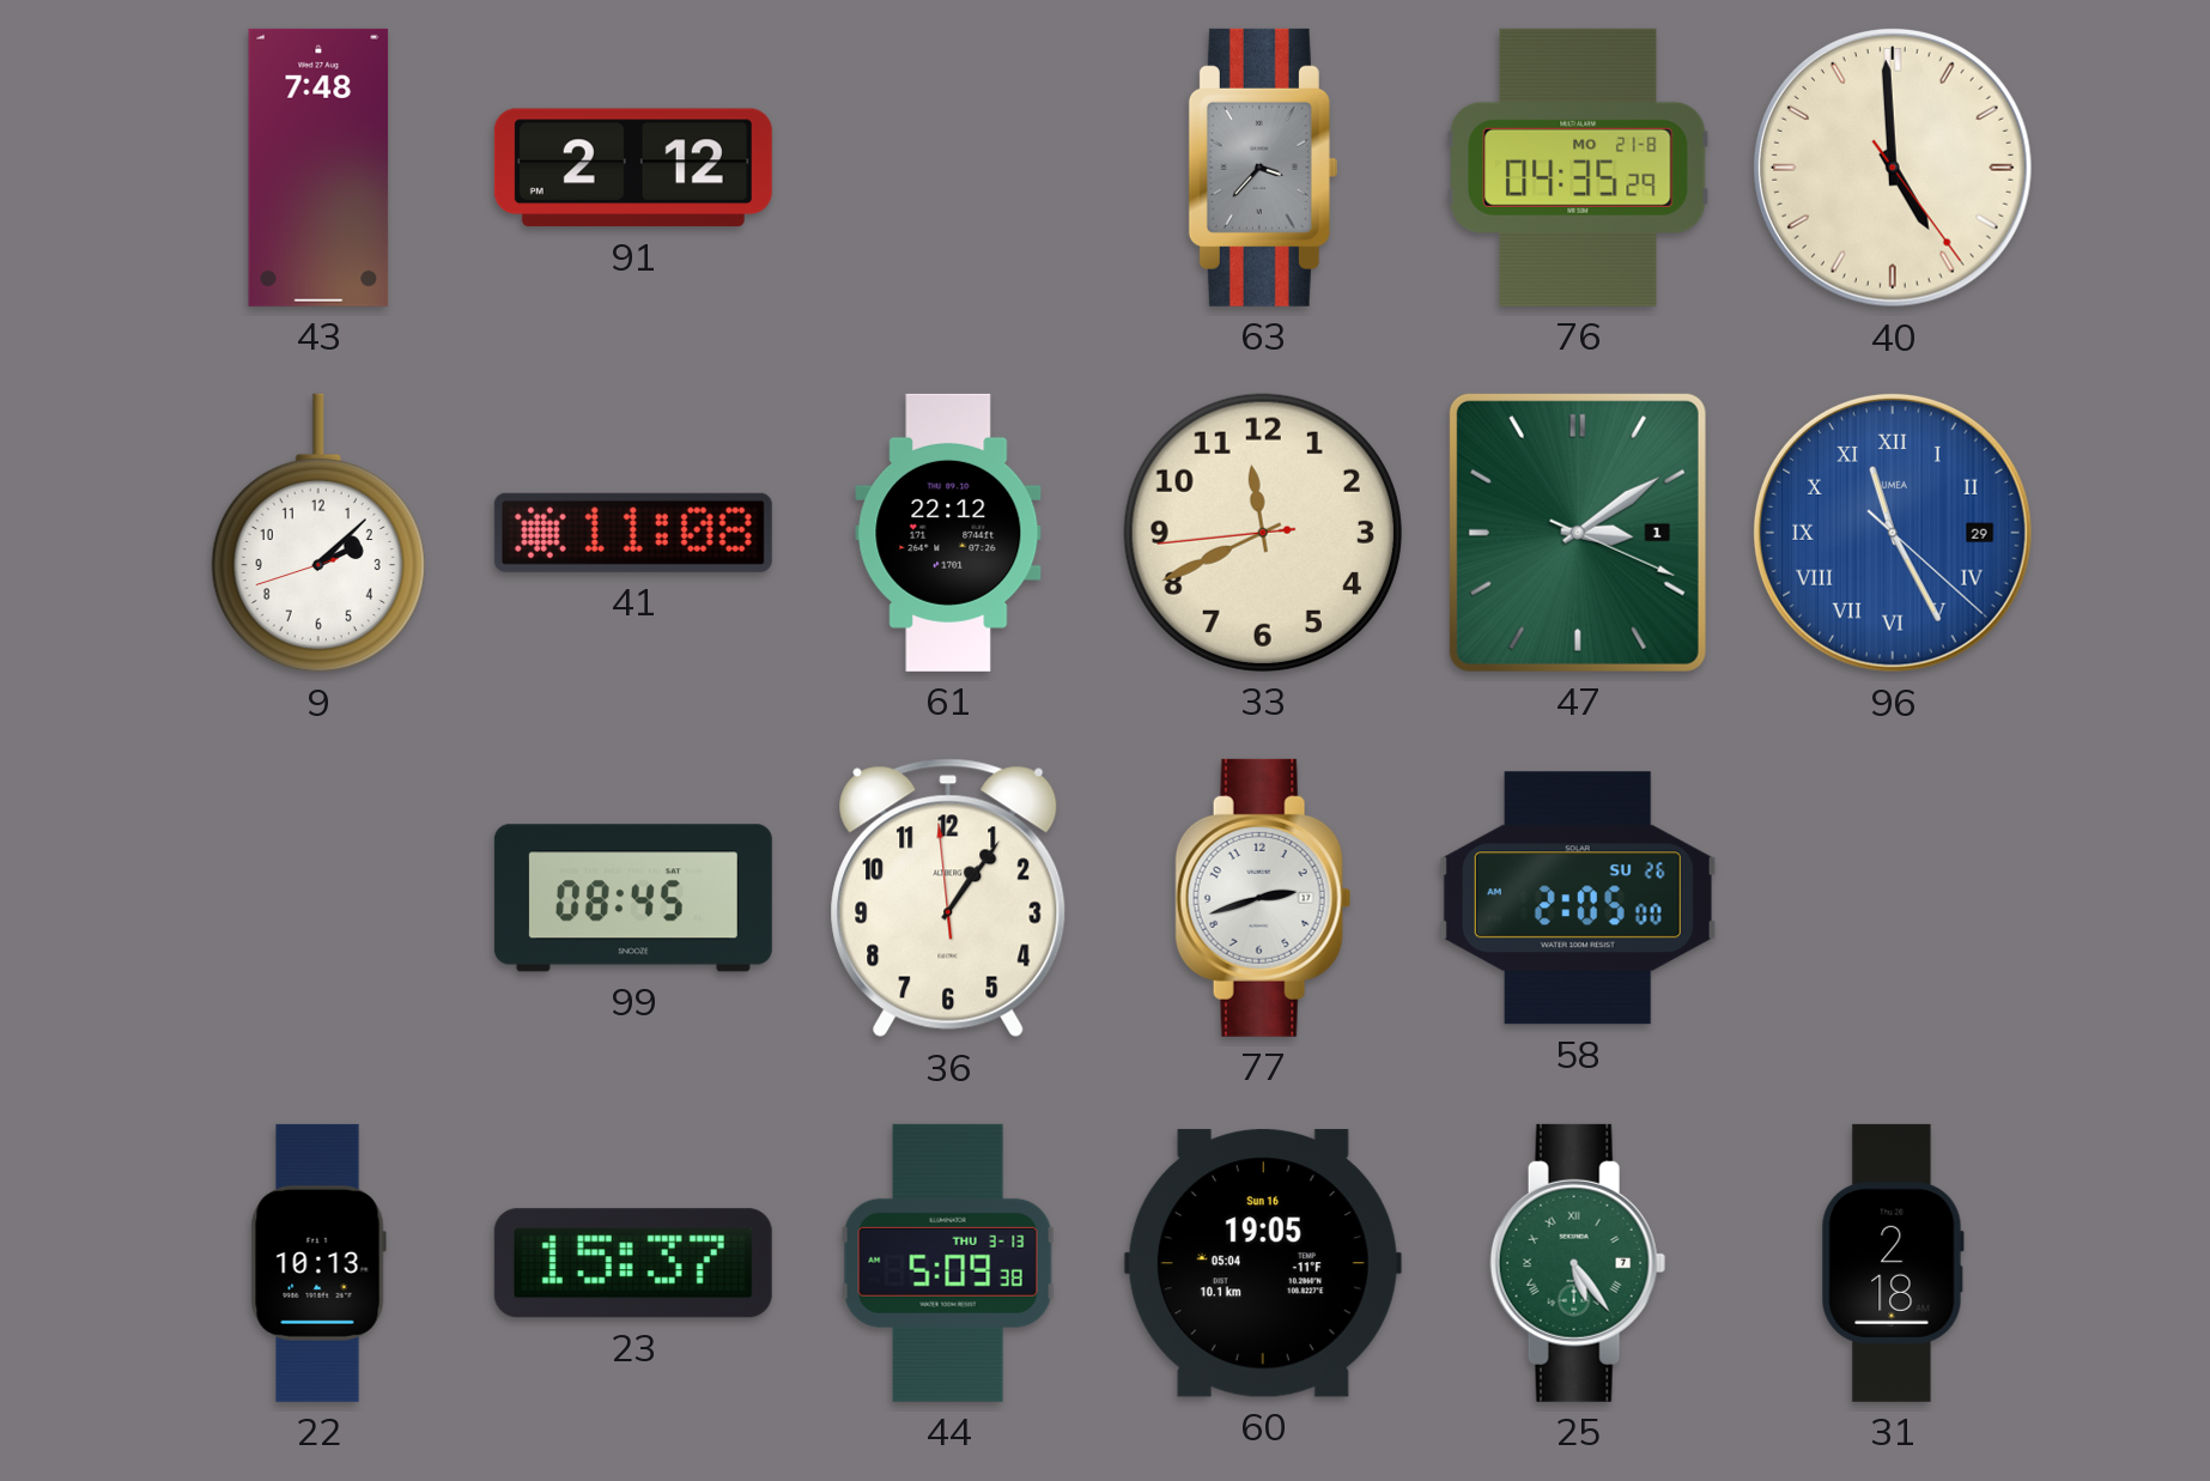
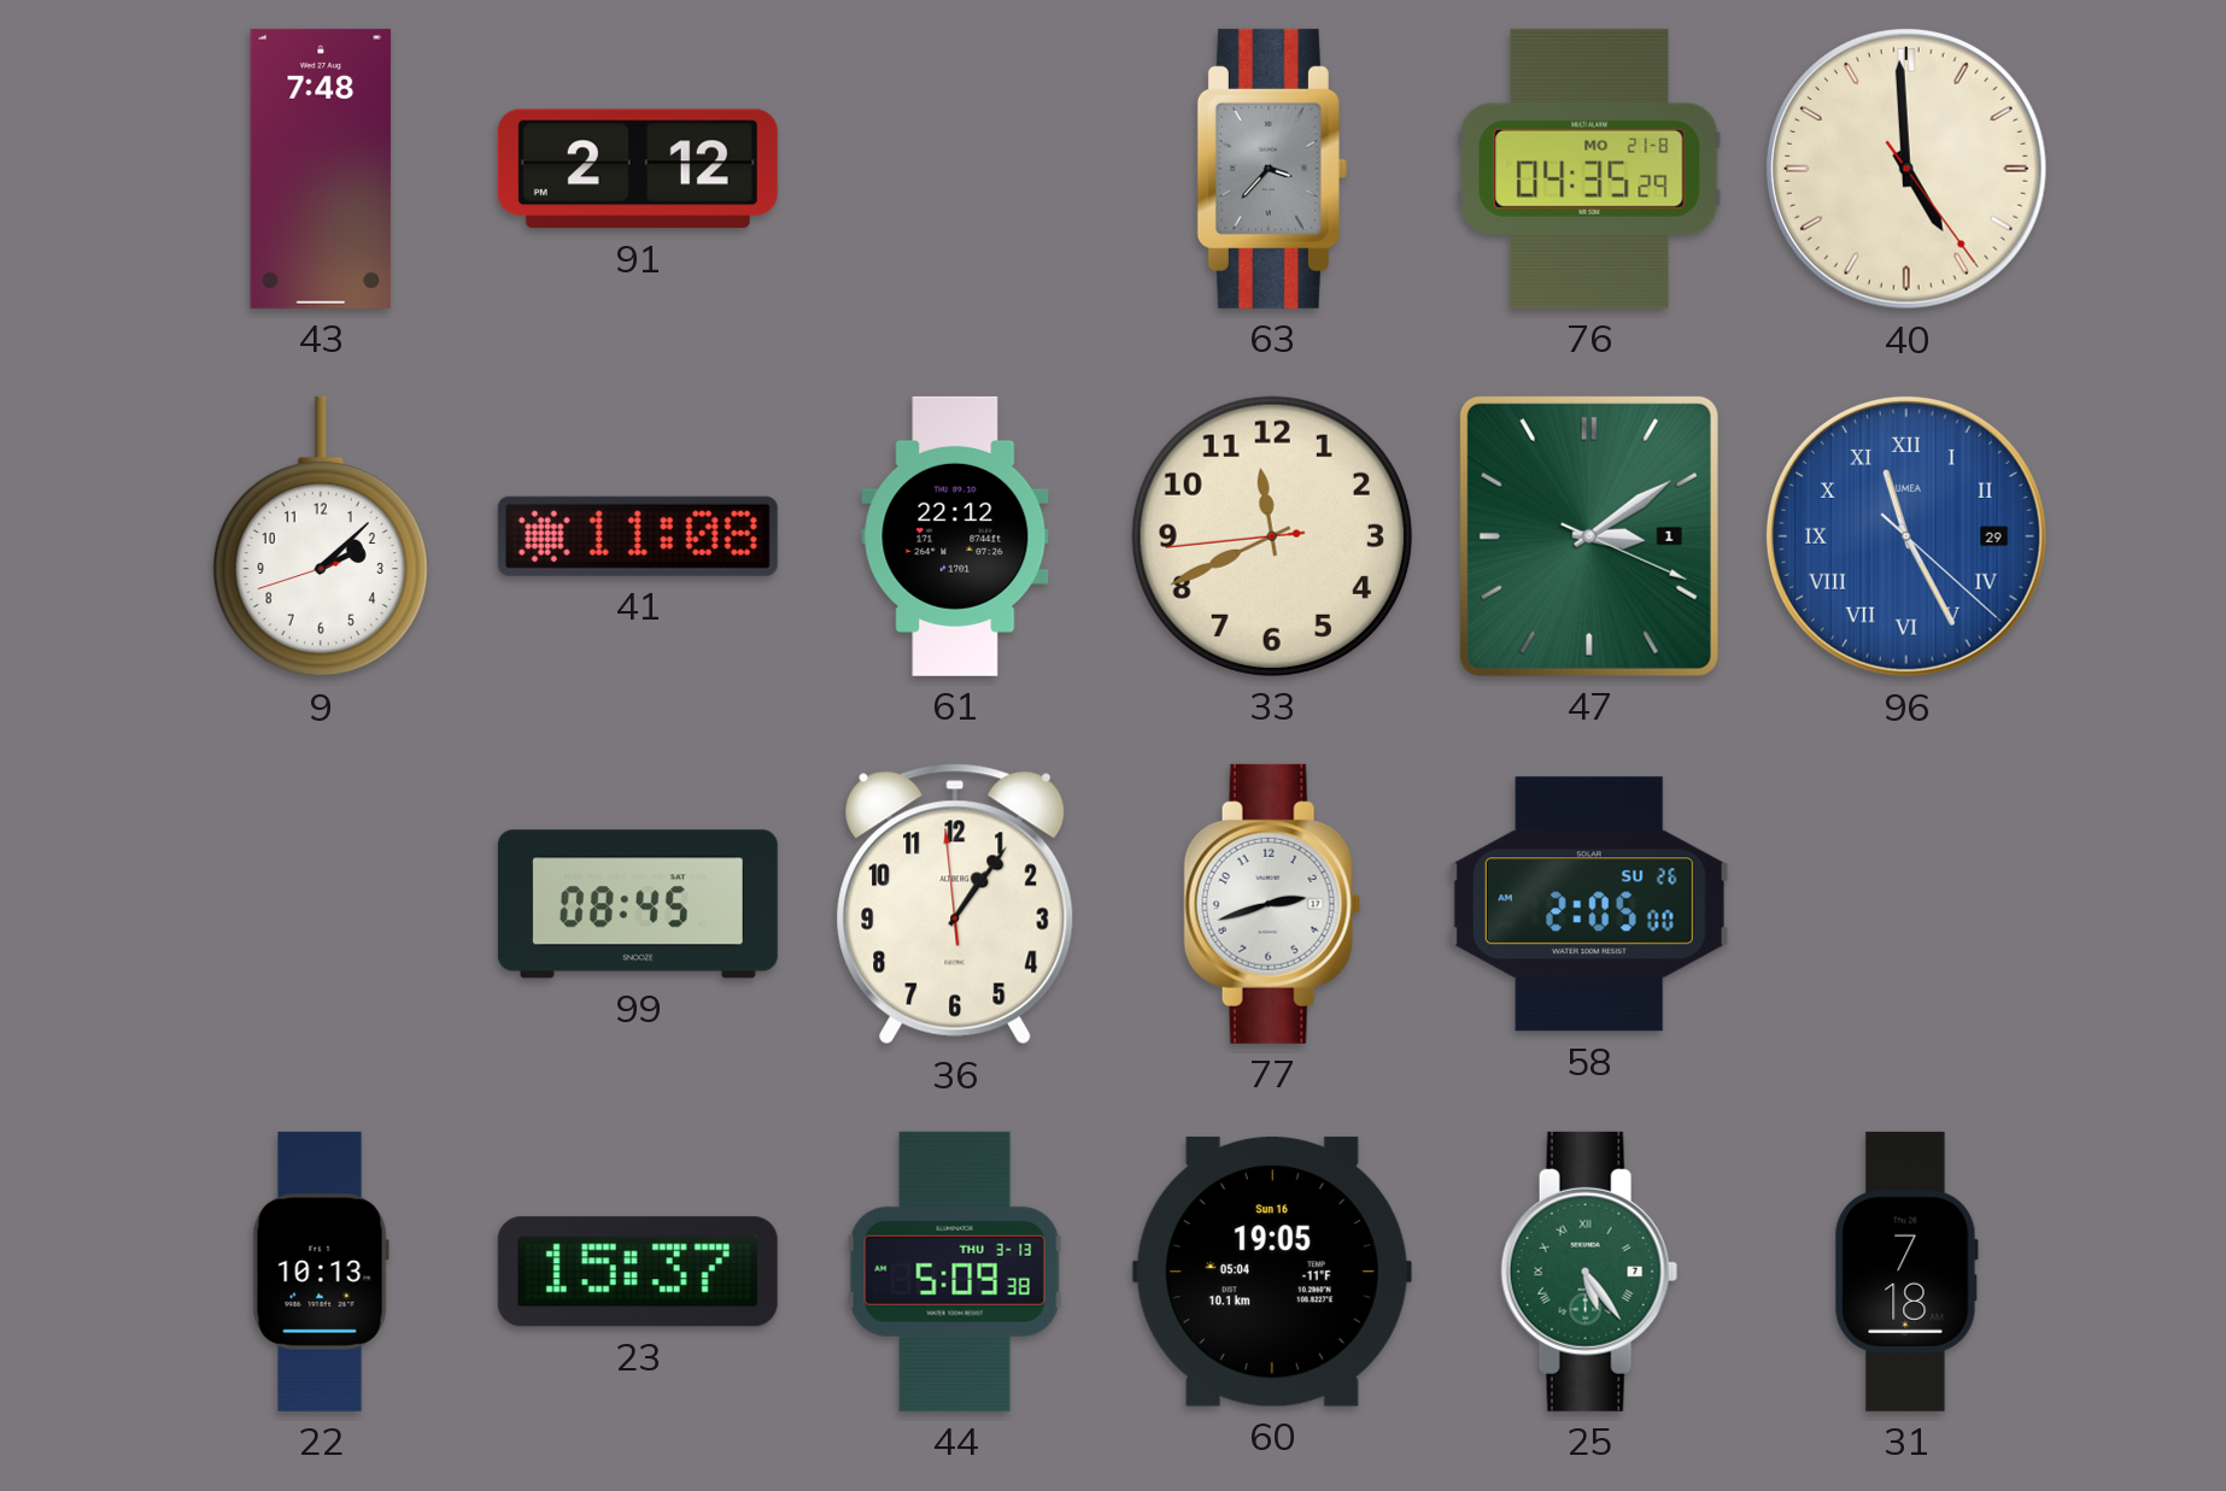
31: 2:18 -> 7:18
